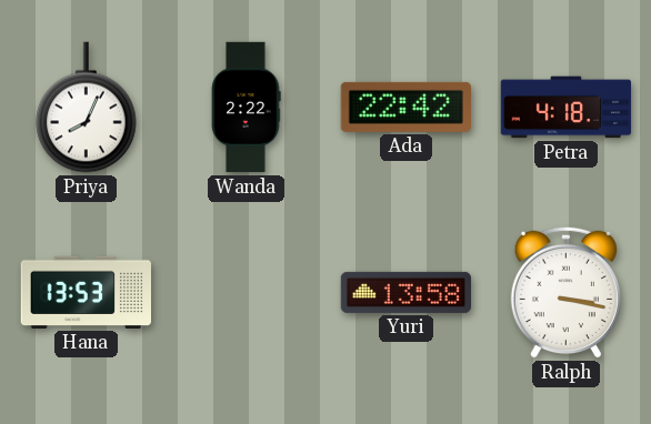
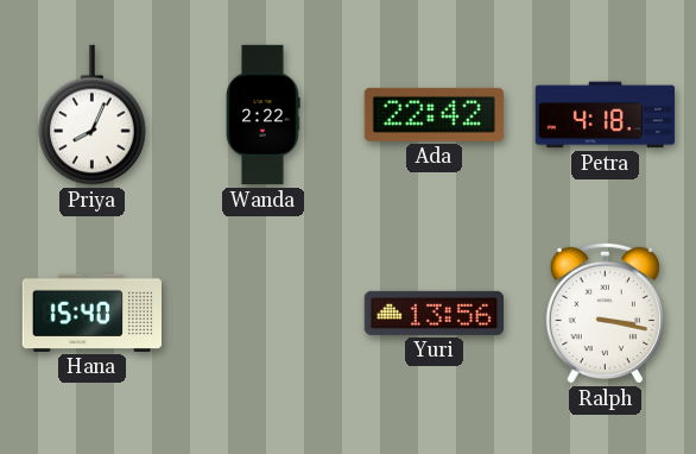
Hana: 13:53 -> 15:40
Yuri: 13:58 -> 13:56
